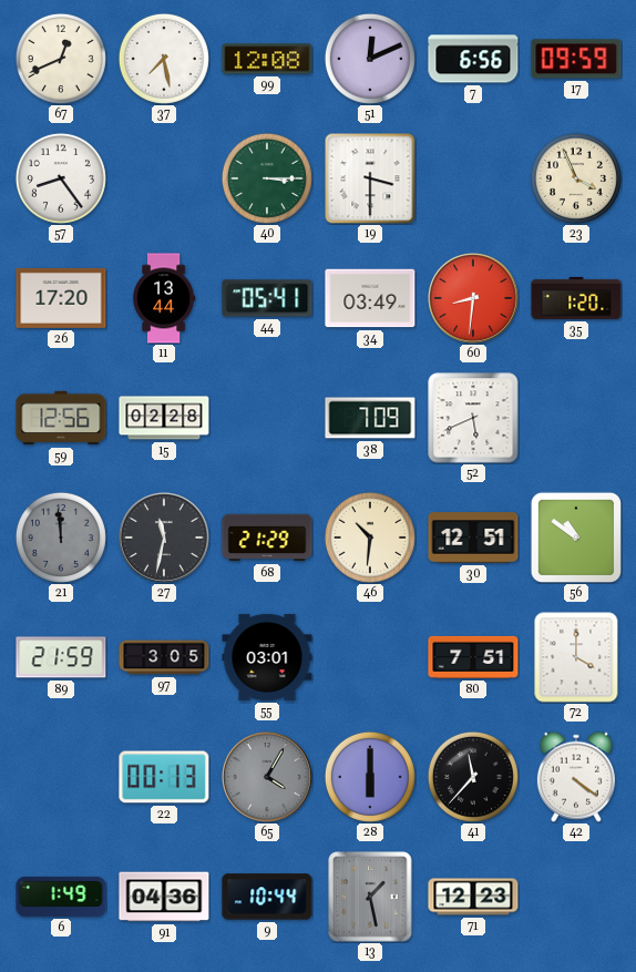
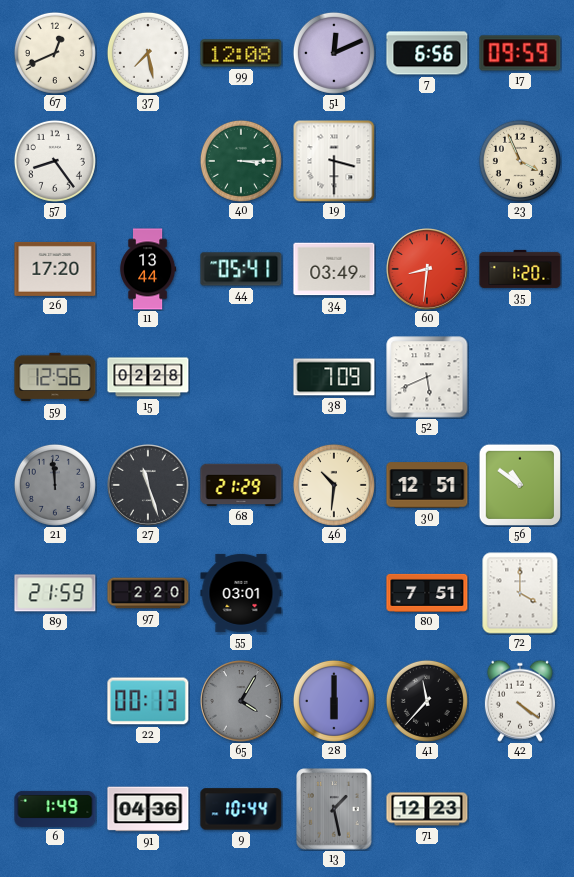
27: 11:32 -> 11:27
97: 3:05 -> 2:20
